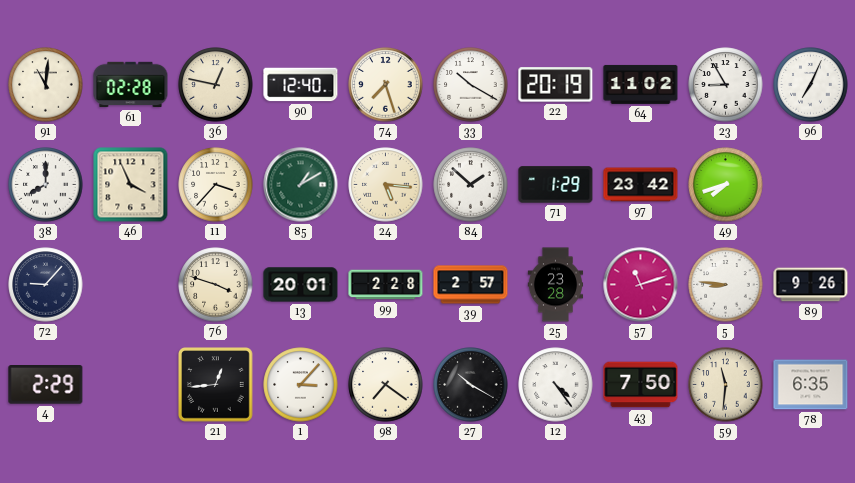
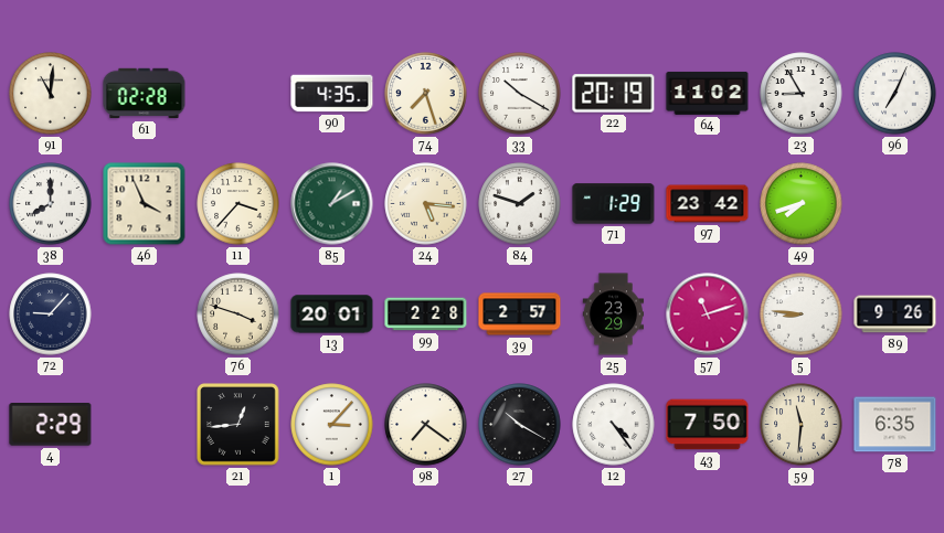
36: 12:47 -> none
90: 12:40 -> 4:35
84: 1:52 -> 1:48
25: 23:28 -> 23:29
